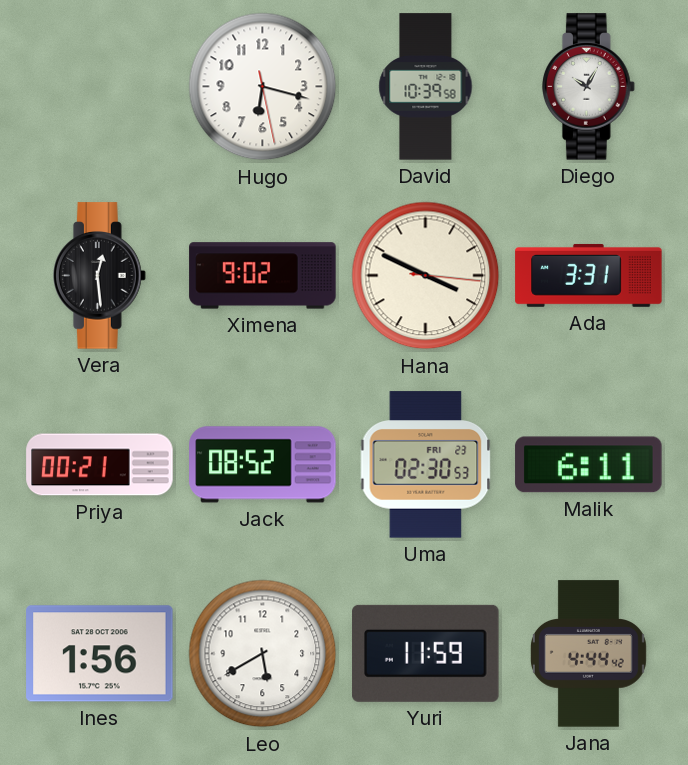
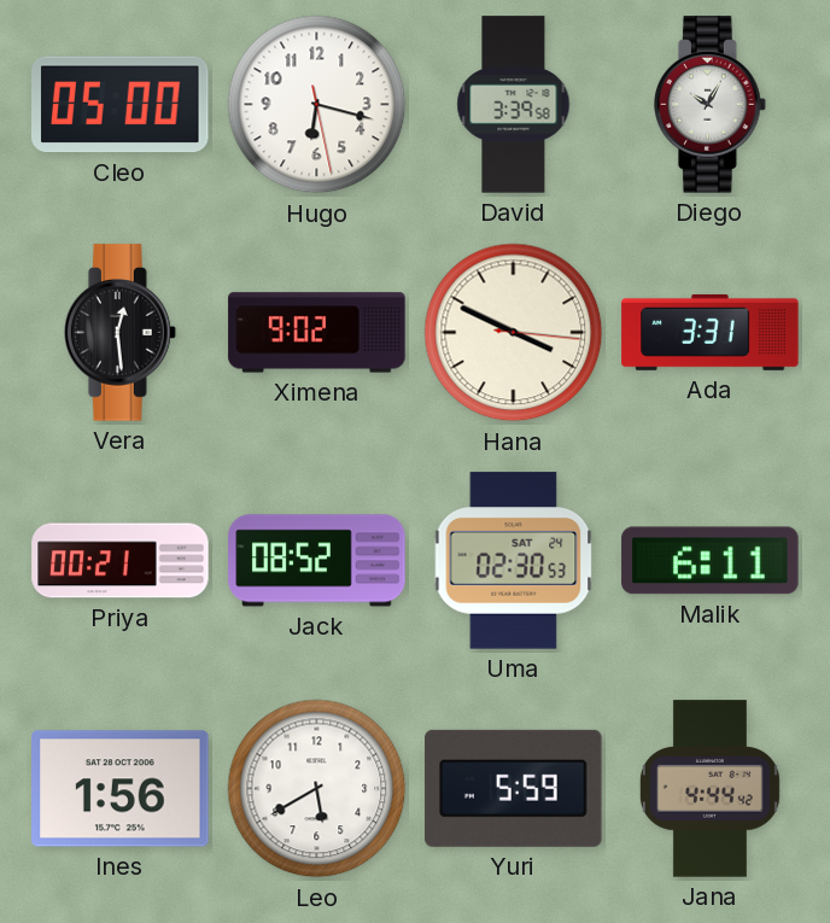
Cleo: none -> 05:00
David: 10:39 -> 3:39
Uma date: FRI 23 -> SAT 24
Yuri: 11:59 -> 5:59
